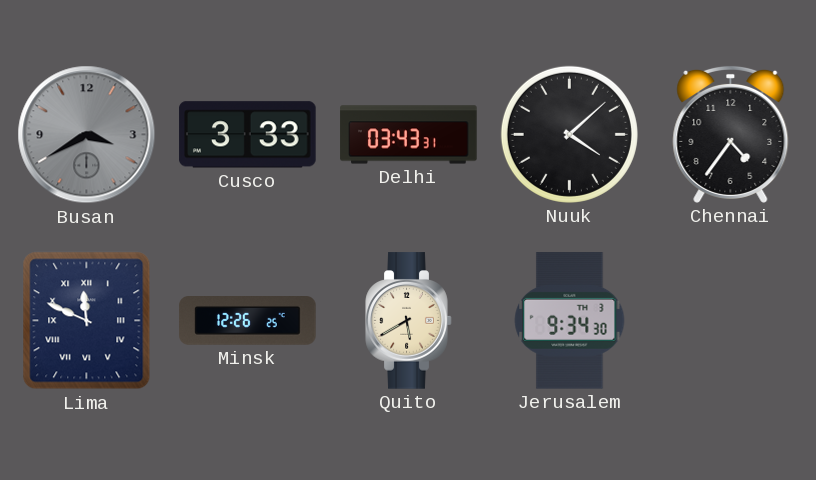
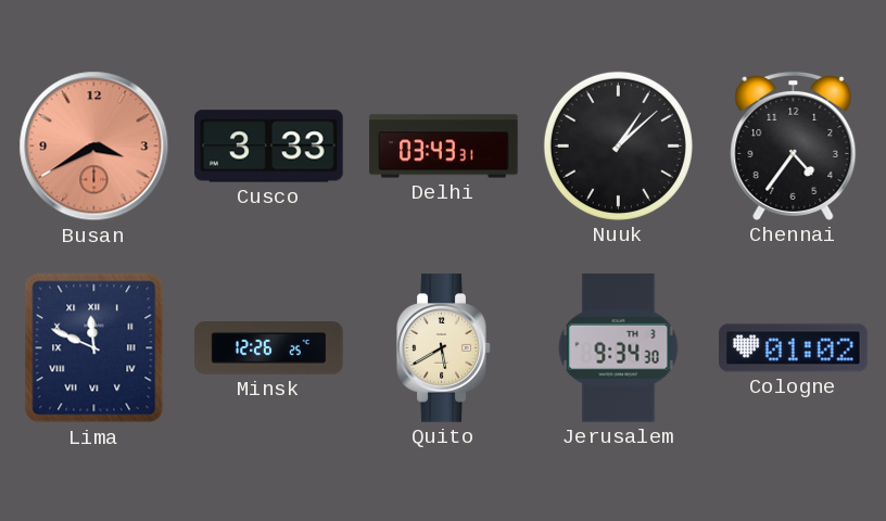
Busan dial: grey -> salmon
Nuuk: 4:08 -> 1:08
Cologne: none -> 01:02
